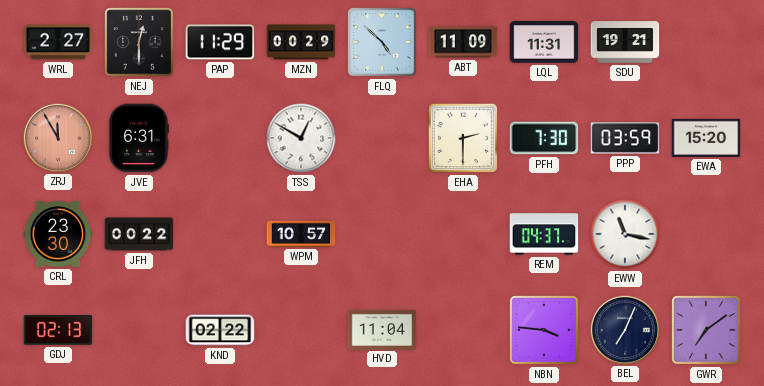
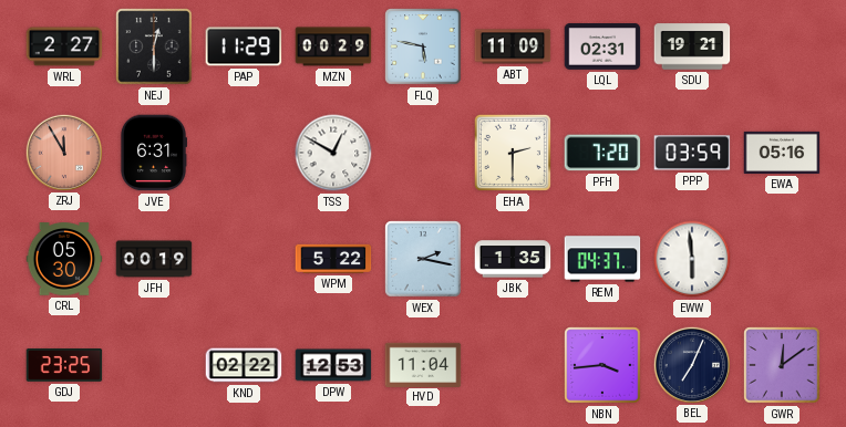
FLQ: 4:52 -> 5:47
LQL: 11:31 -> 02:31
PFH: 7:30 -> 7:20
EWA: 15:20 -> 05:16
CRL: 23:30 -> 05:30
JFH: 00:22 -> 00:19
WPM: 10:57 -> 5:22
WEX: none -> 2:17
JBK: none -> 1:35
EWW: 11:17 -> 5:59
GDJ: 02:13 -> 23:25
DPW: none -> 12:53
NBN: 3:46 -> 3:44
GWR: 7:09 -> 12:09
